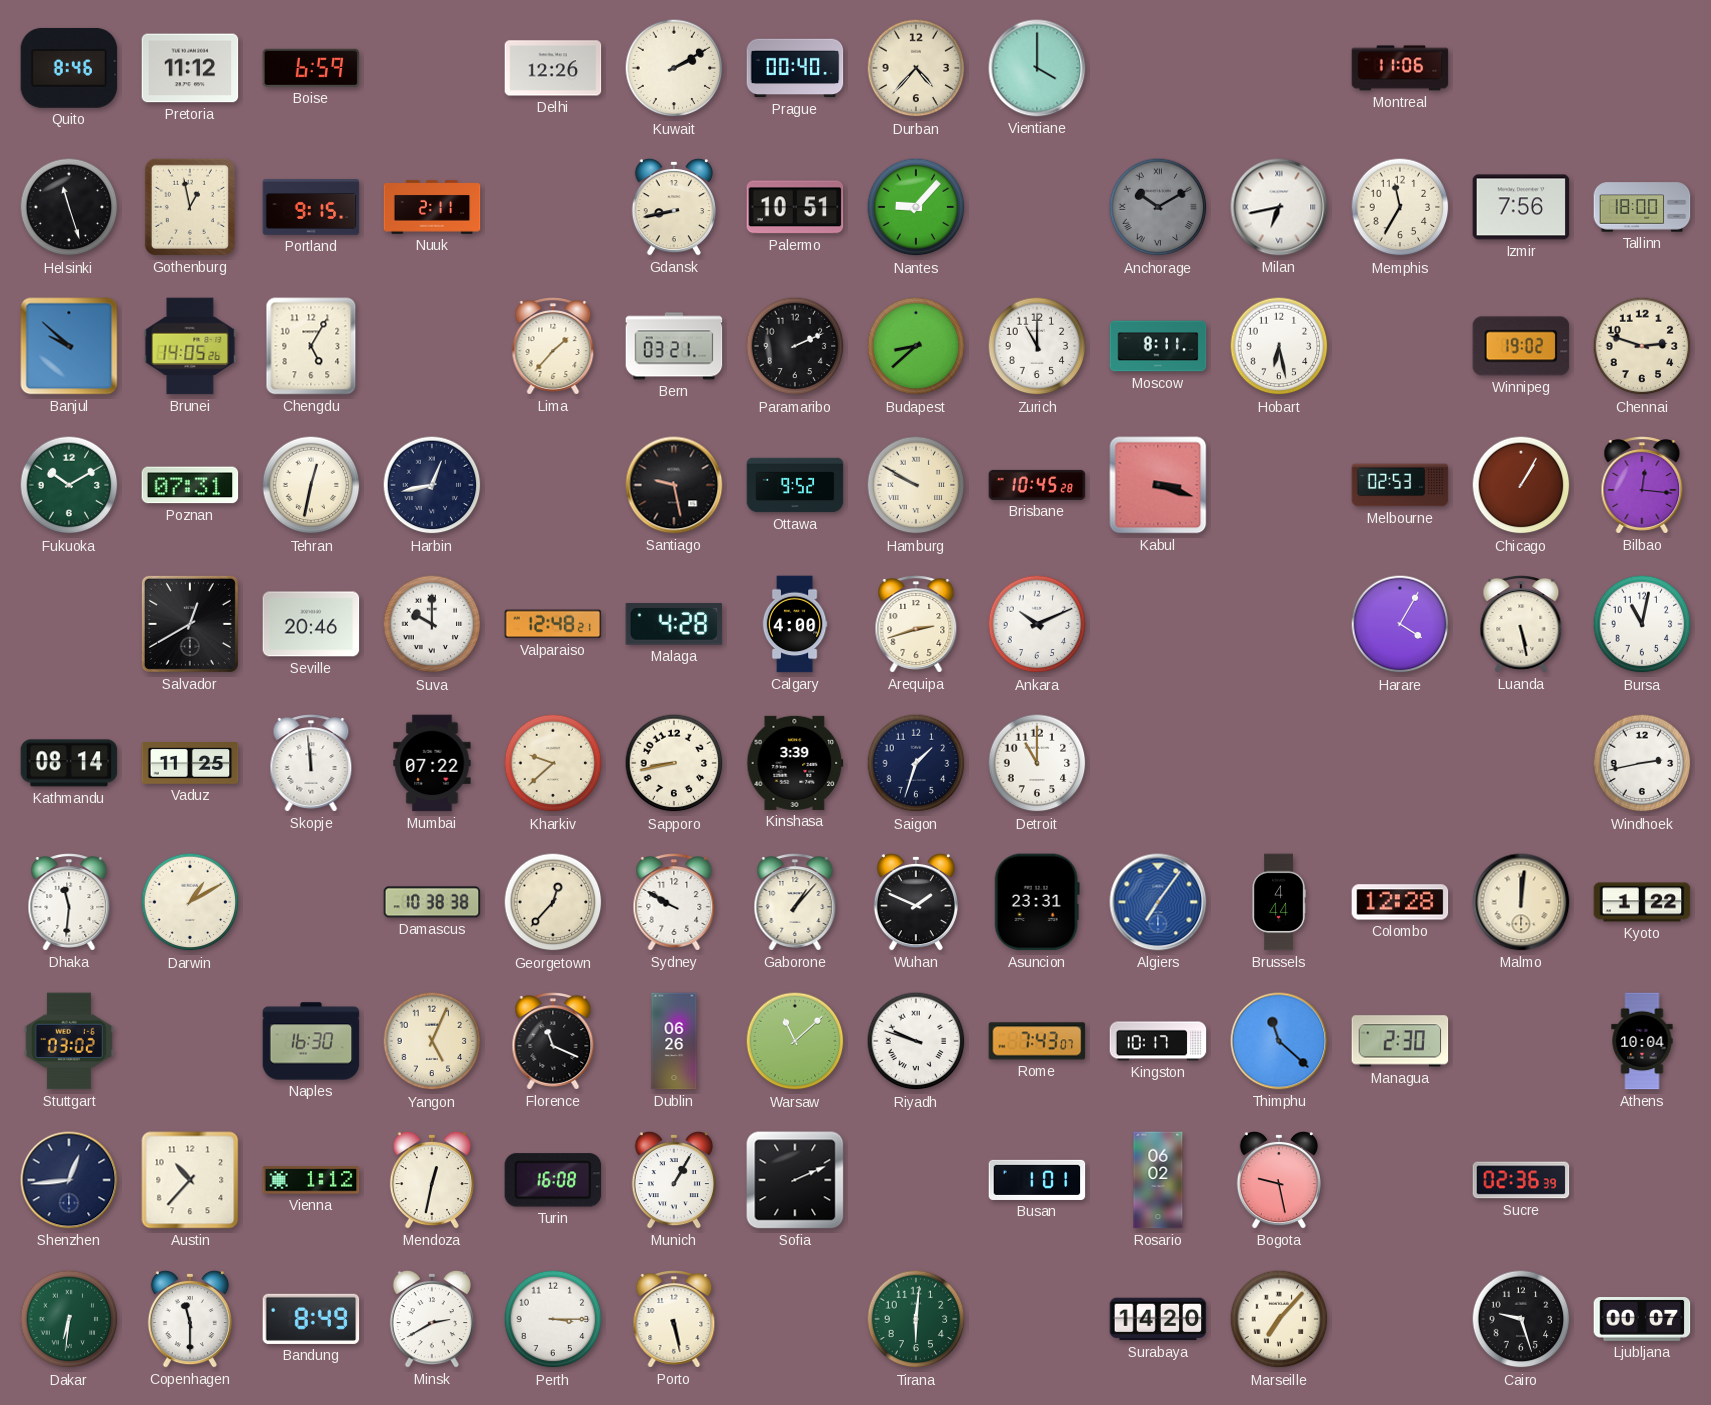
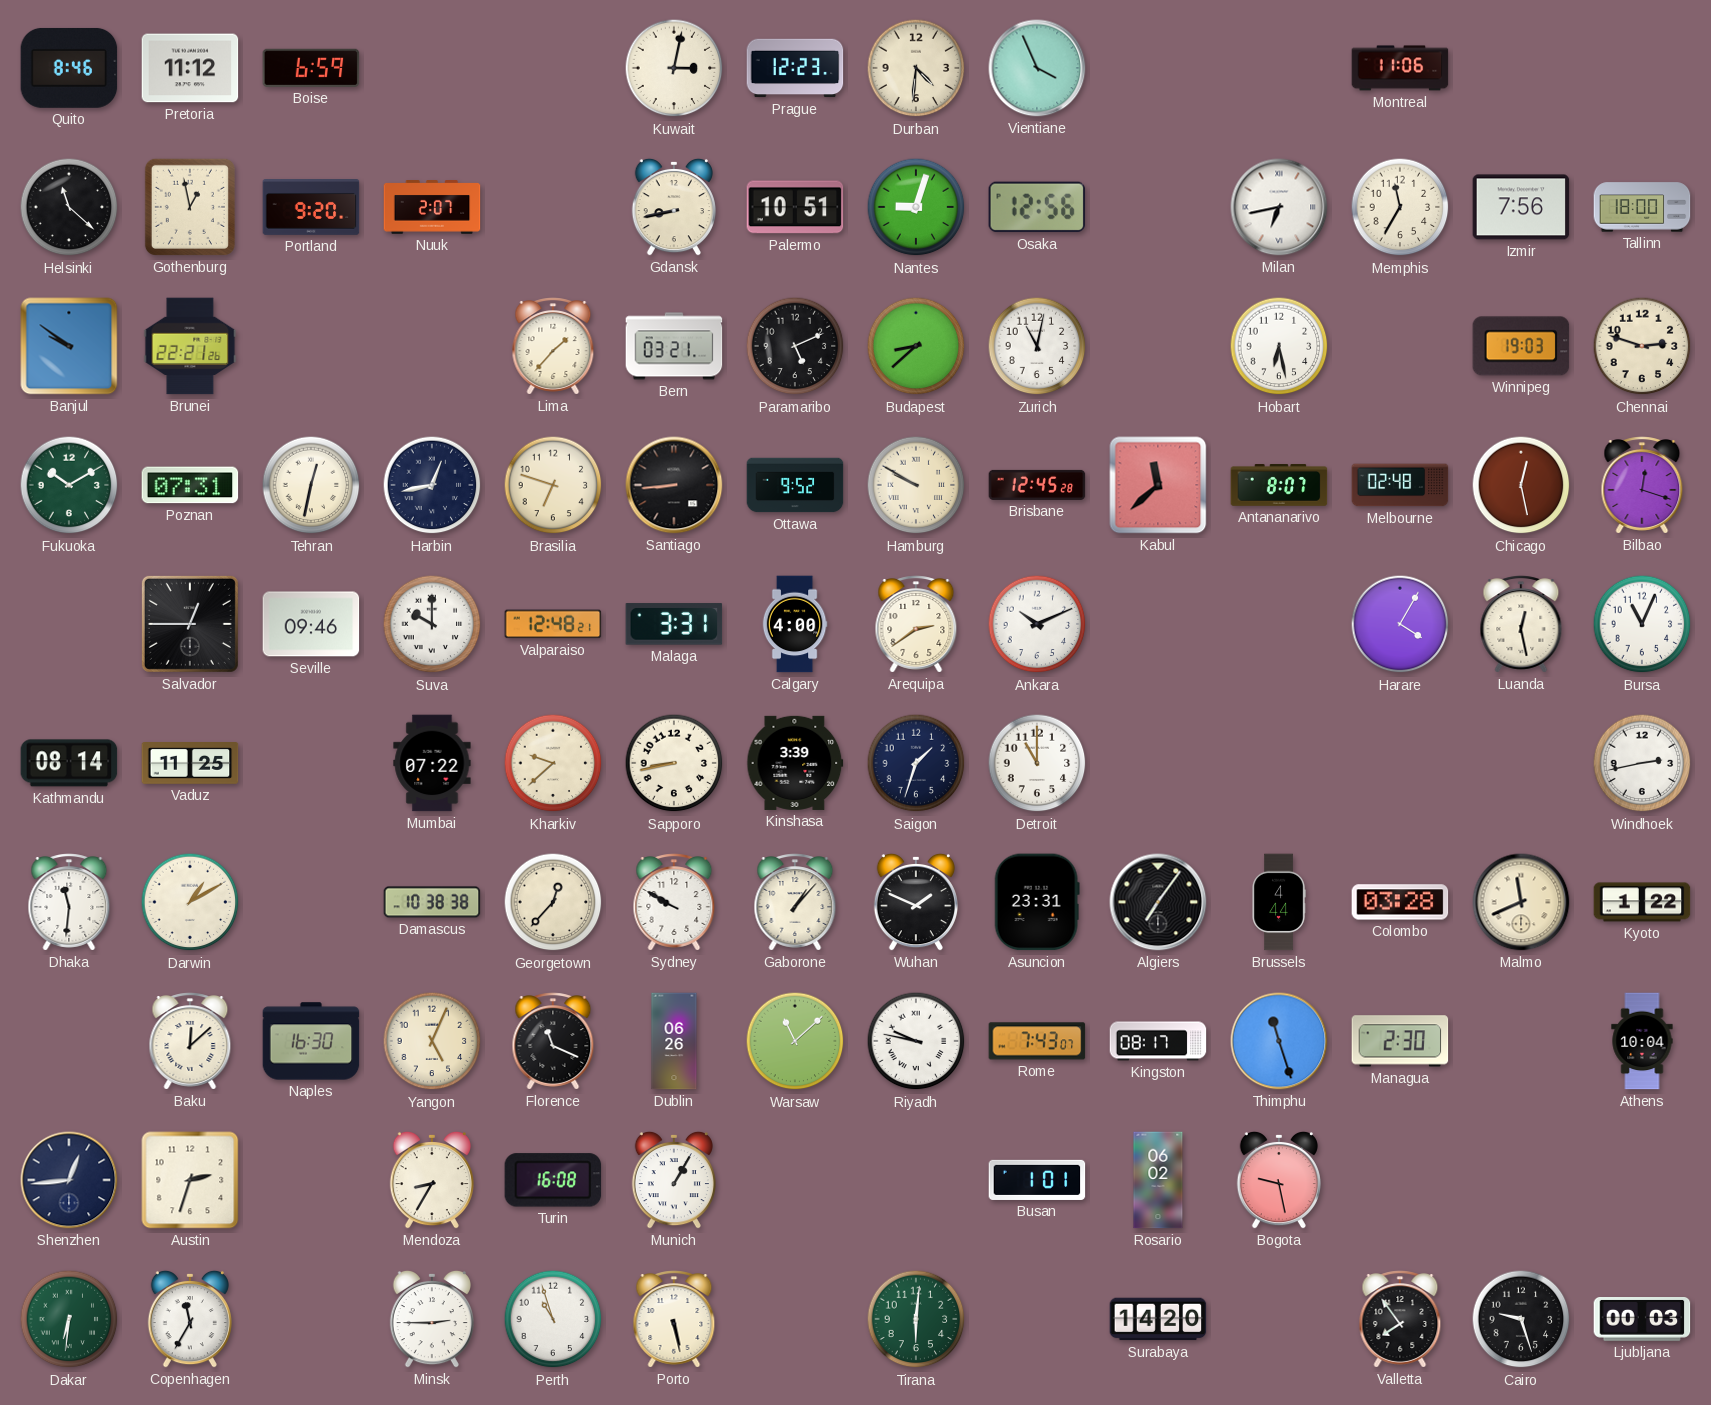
Delhi: 12:26 -> none
Kuwait: 2:10 -> 3:02
Prague: 00:40 -> 12:23
Durban: 4:37 -> 4:31
Vientiane: 4:00 -> 3:56
Helsinki: 11:27 -> 11:22
Portland: 9:15 -> 9:20
Nuuk: 2:11 -> 2:07
Nantes: 9:07 -> 9:03
Osaka: none -> 12:56
Anchorage: 10:10 -> none
Banjul: 9:52 -> 9:51
Brunei: 14:05 -> 22:21
Chengdu: 5:05 -> none
Paramaribo: 2:11 -> 5:11
Zurich: 11:00 -> 11:02
Moscow: 8:11 -> none
Winnipeg: 19:02 -> 19:03
Brasilia: none -> 6:48
Santiago: 9:28 -> 8:44
Brisbane: 10:45 -> 12:45
Kabul: 3:18 -> 11:38
Antananarivo: none -> 8:07
Melbourne: 02:53 -> 02:48
Chicago: 1:05 -> 12:28
Bilbao: 12:16 -> 12:18
Salvador: 12:40 -> 12:45
Seville: 20:46 -> 09:46
Malaga: 4:28 -> 3:31
Arequipa: 2:42 -> 2:39
Luanda: 5:28 -> 12:28
Bursa: 11:02 -> 11:04
Skopje: 11:59 -> none
Algiers dial: blue -> black
Colombo: 12:28 -> 03:28
Malmo: 12:01 -> 11:41
Stuttgart: 03:02 -> none
Baku: none -> 12:08
Riyadh: 9:48 -> 9:47
Kingston: 10:17 -> 08:17
Thimphu: 11:22 -> 11:27
Austin: 10:37 -> 2:33
Vienna: 1:12 -> none
Mendoza: 12:32 -> 8:35
Sofia: 2:11 -> none
Sucre: 02:36 -> none
Copenhagen: 11:30 -> 11:35
Bandung: 8:49 -> none
Minsk: 2:40 -> 2:45
Perth: 3:15 -> 10:57
Marseille: 7:07 -> none
Valletta: none -> 7:54
Ljubljana: 00:07 -> 00:03
